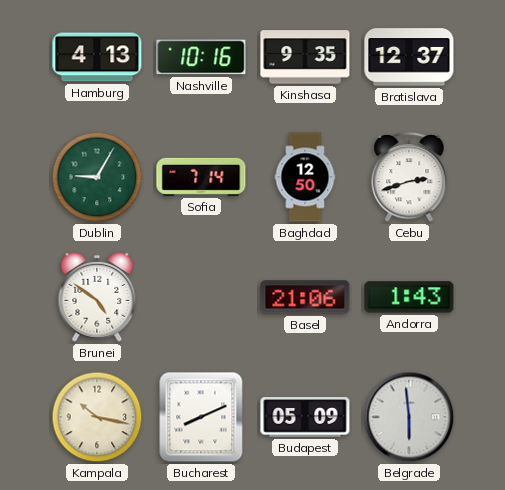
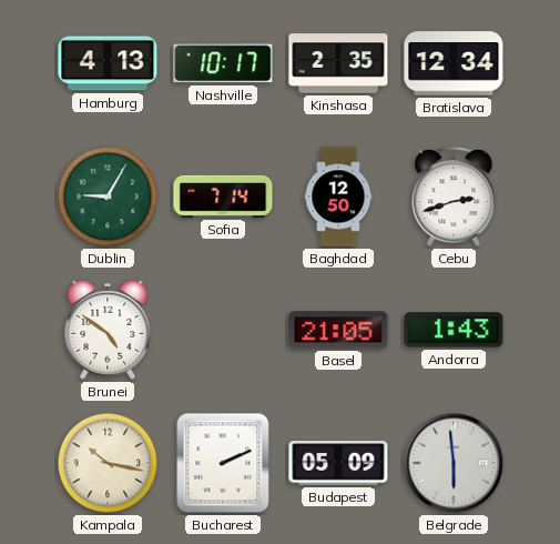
Nashville: 10:16 -> 10:17
Kinshasa: 9:35 -> 2:35
Bratislava: 12:37 -> 12:34
Basel: 21:06 -> 21:05
Bucharest: 8:11 -> 2:11
